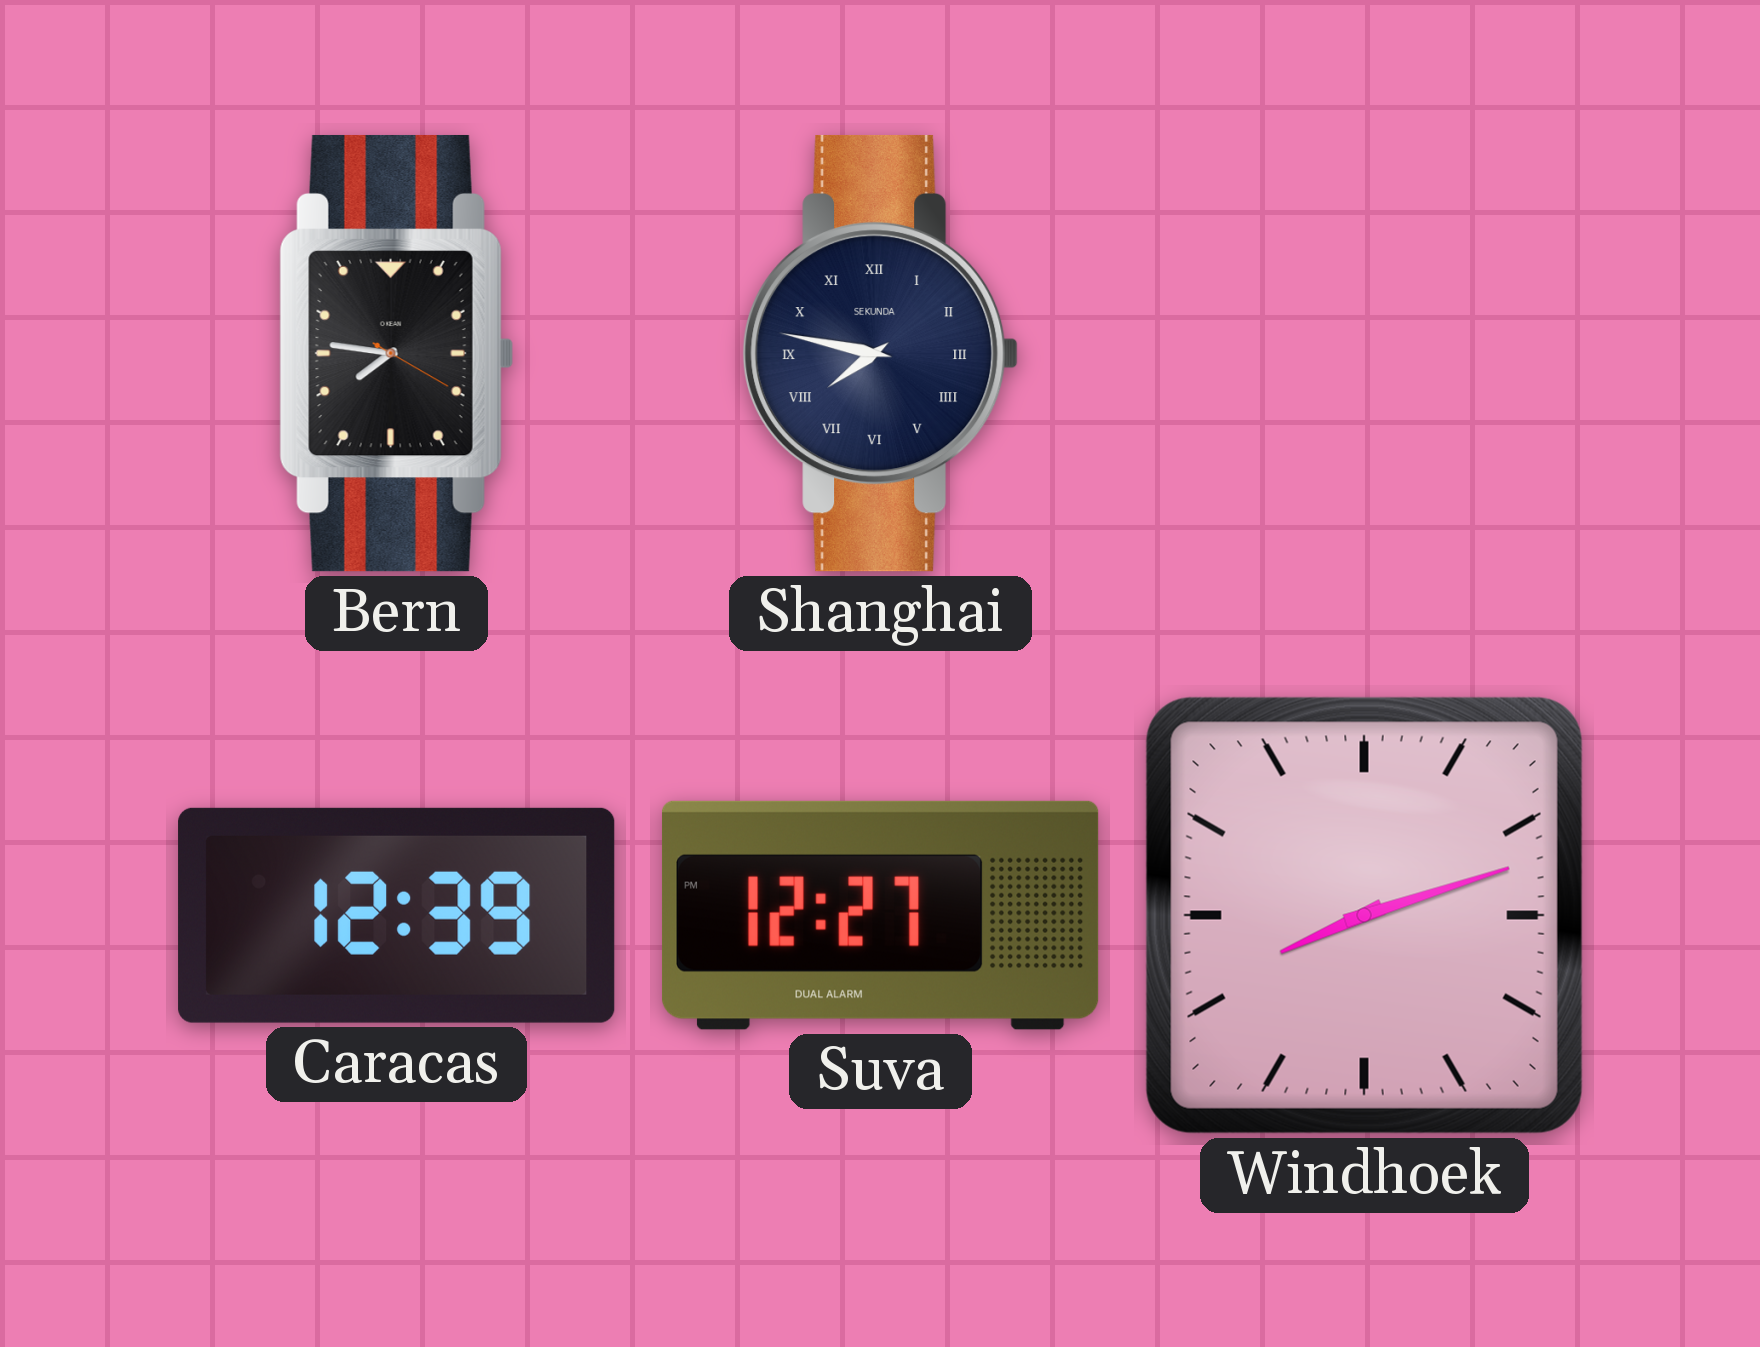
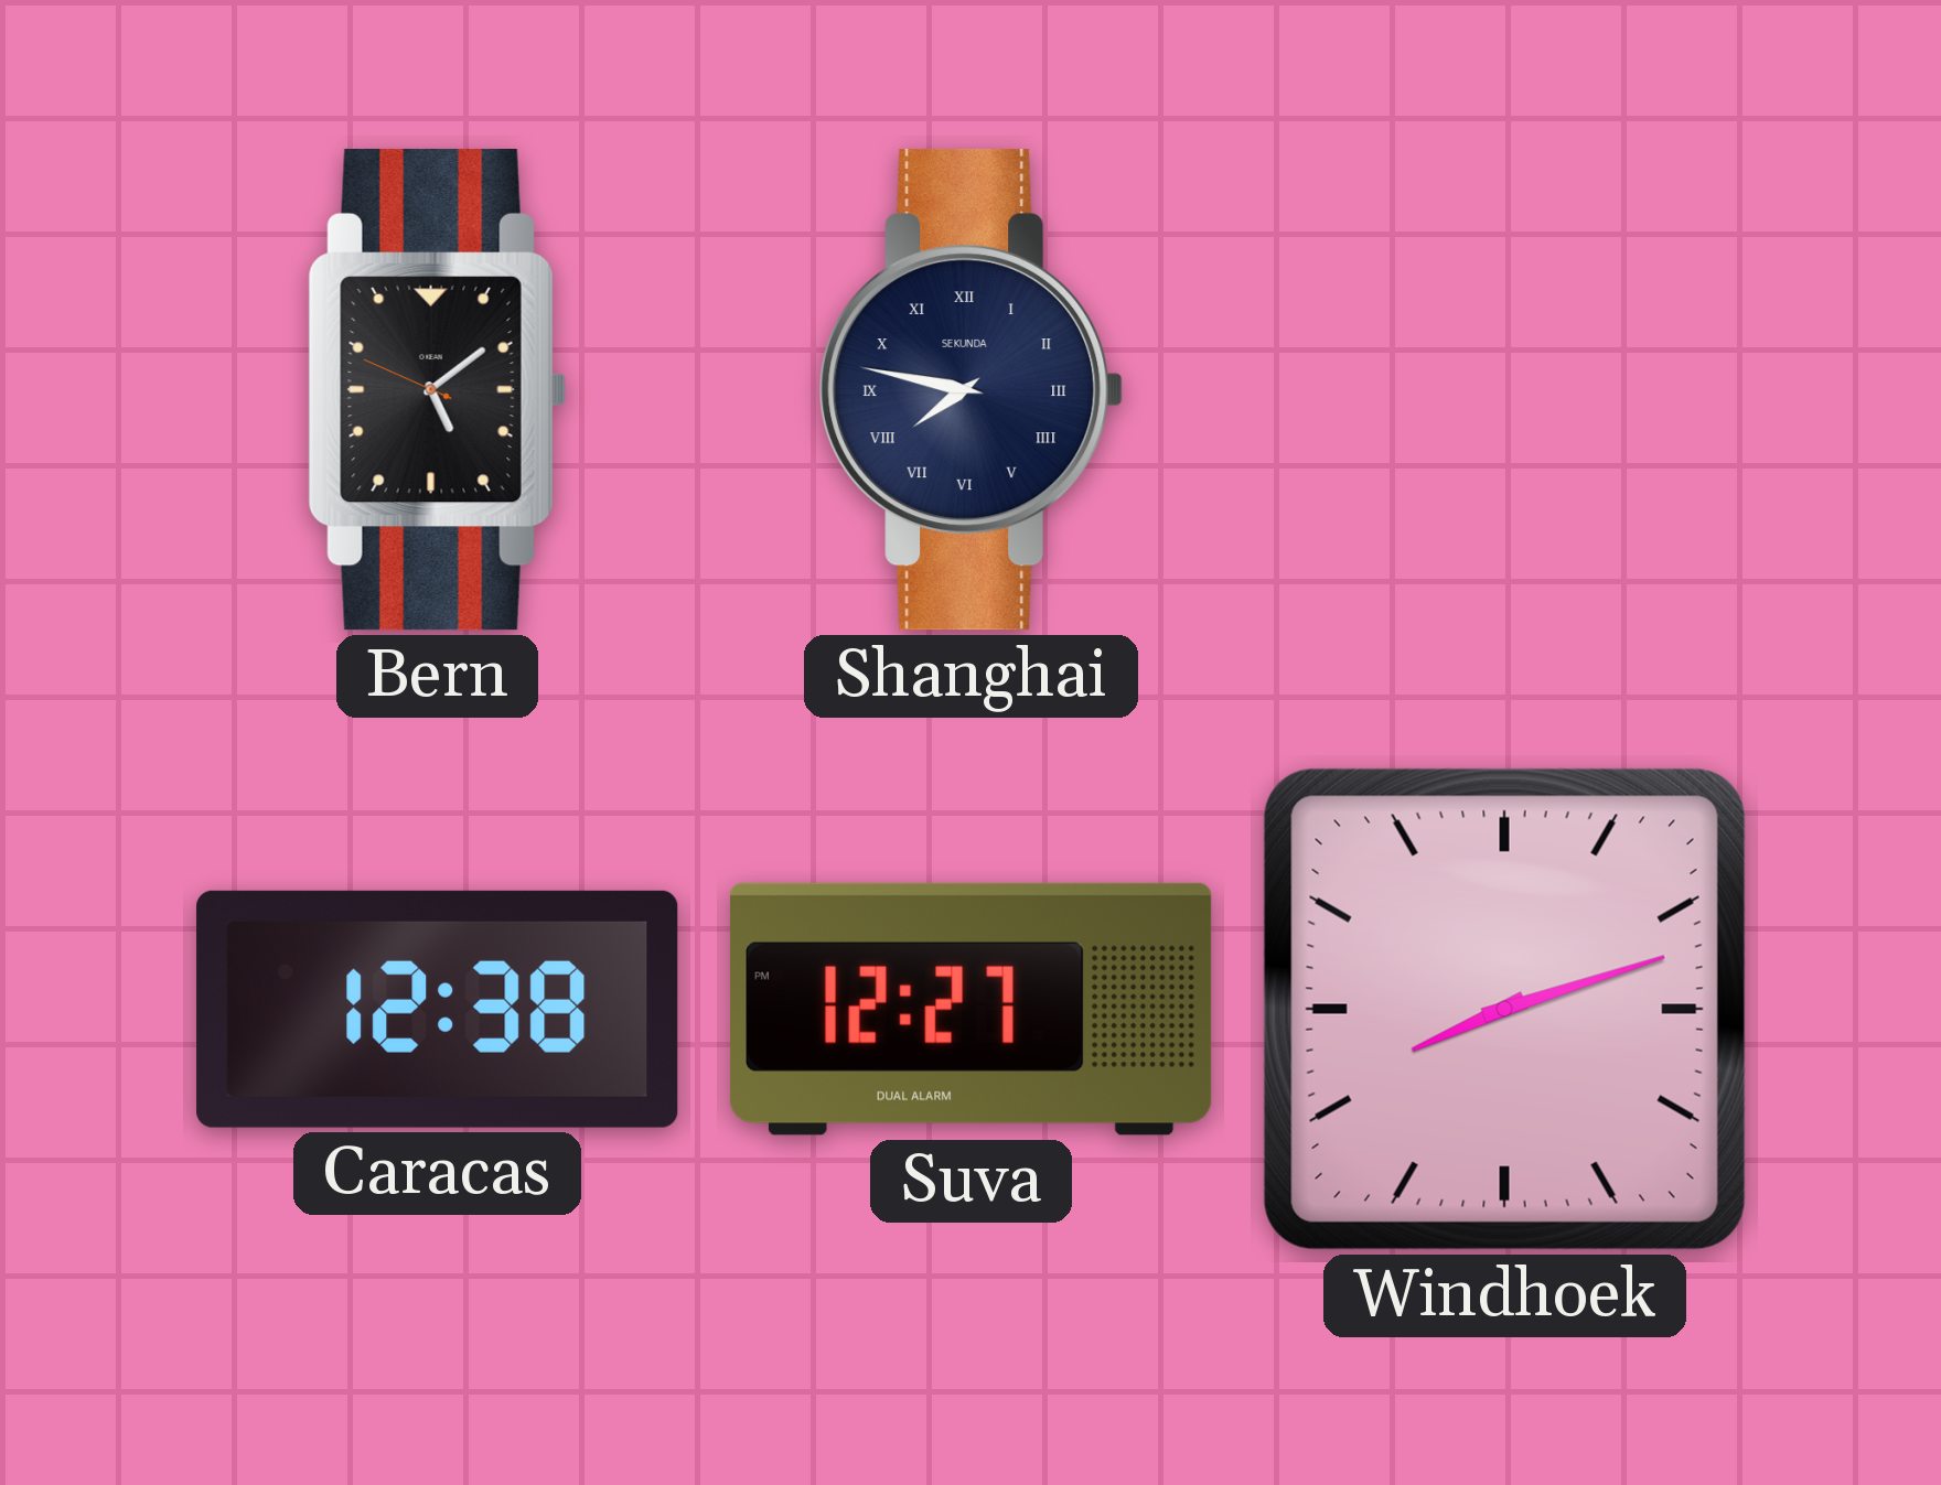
Bern: 7:46 -> 5:08
Caracas: 12:39 -> 12:38
